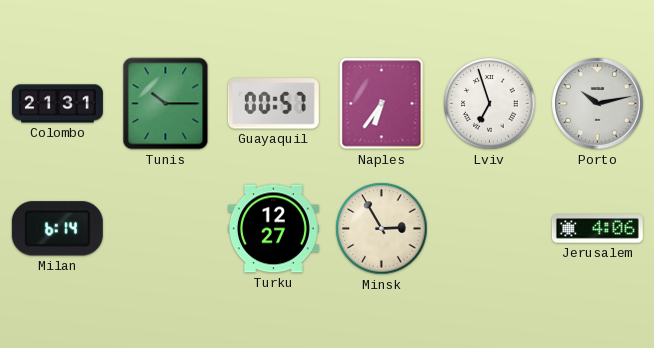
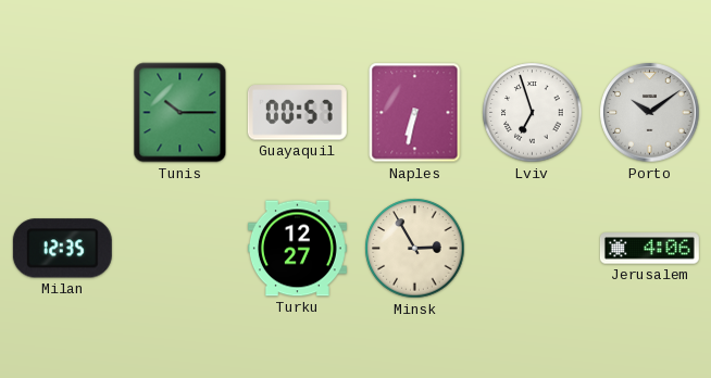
Colombo: 21:31 -> none
Naples: 6:36 -> 6:32
Porto: 10:13 -> 10:09
Milan: 6:14 -> 12:35
